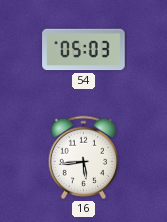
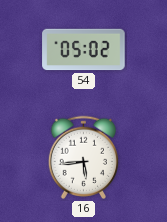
54: 05:03 -> 05:02
